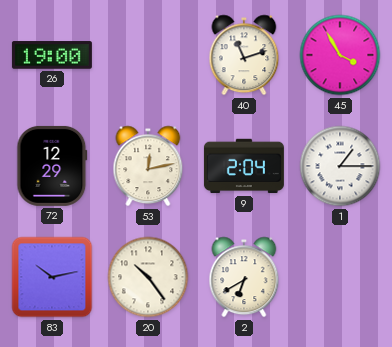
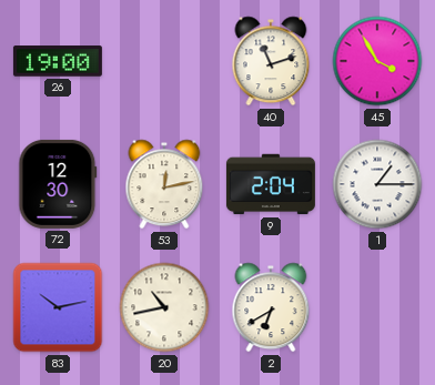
72: 12:29 -> 12:30
20: 10:24 -> 10:43
